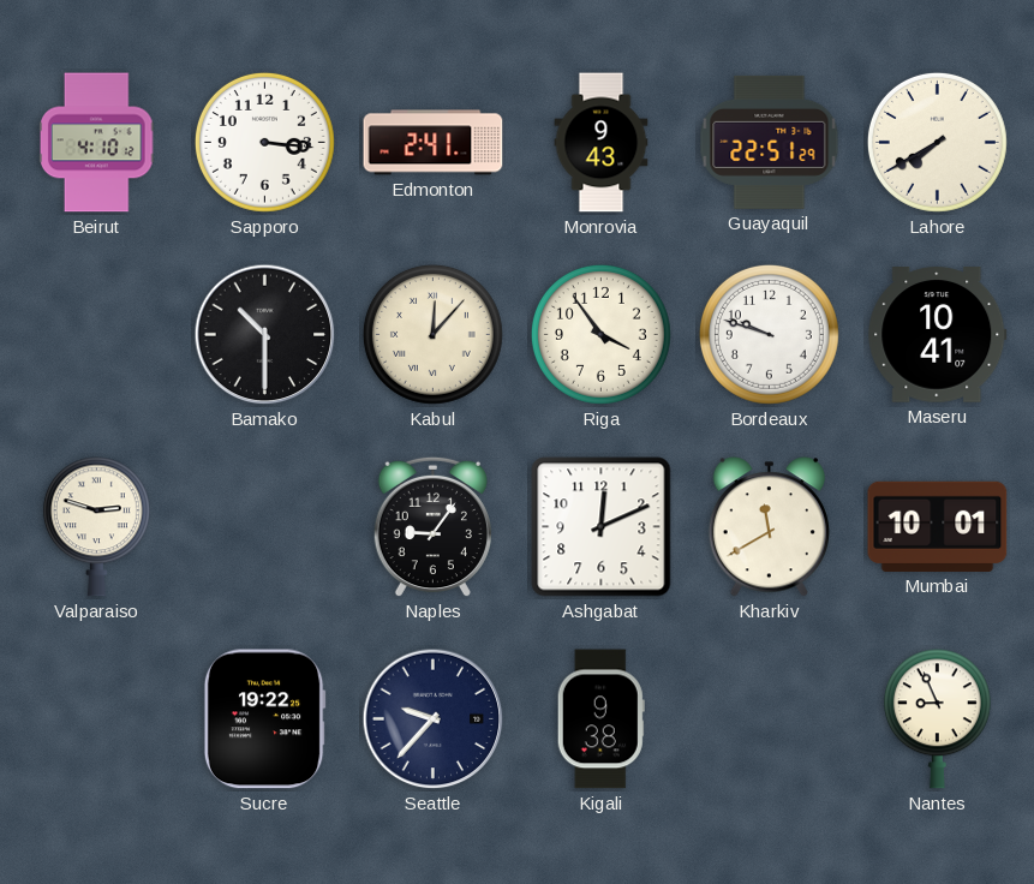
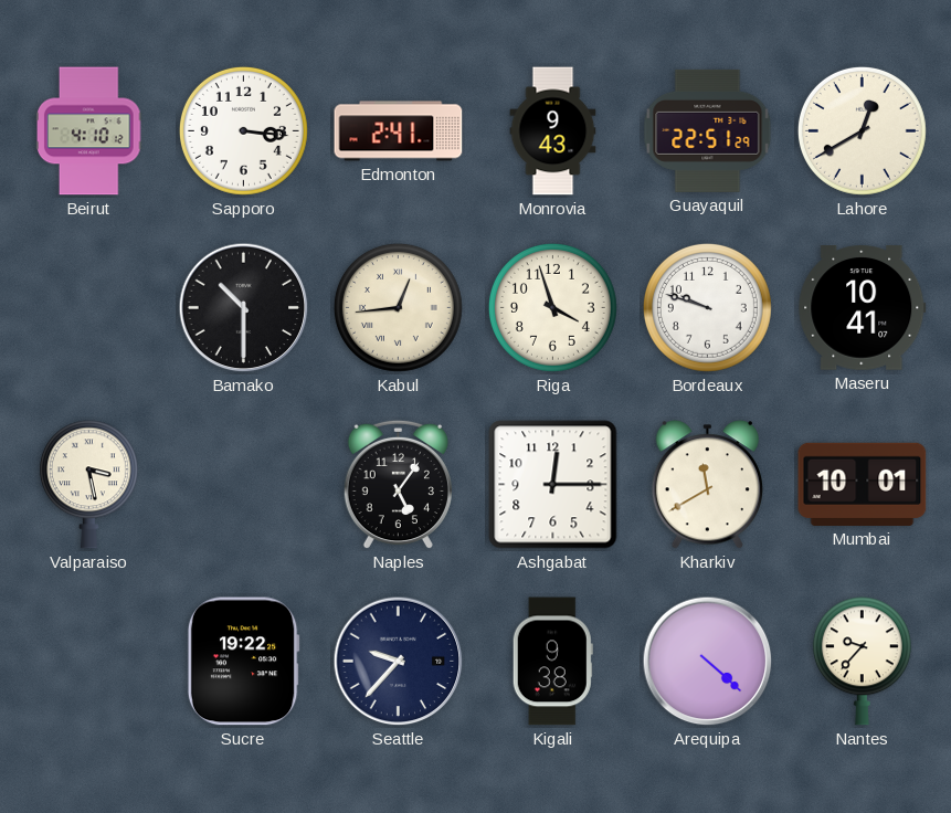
Lahore: 7:40 -> 12:40
Kabul: 12:07 -> 12:44
Riga: 3:54 -> 3:57
Valparaiso: 2:48 -> 3:28
Naples: 9:06 -> 5:06
Ashgabat: 12:11 -> 12:15
Arequipa: none -> 4:22
Nantes: 8:56 -> 9:37
